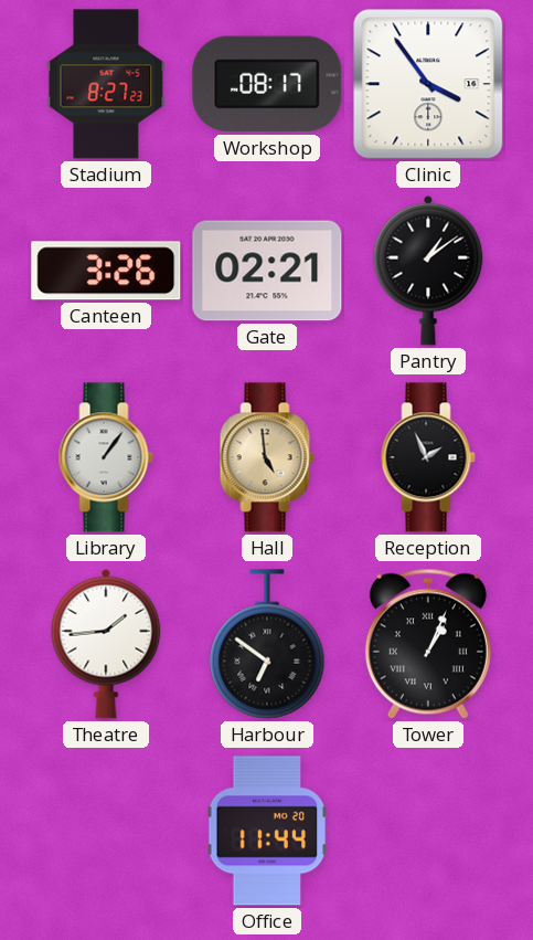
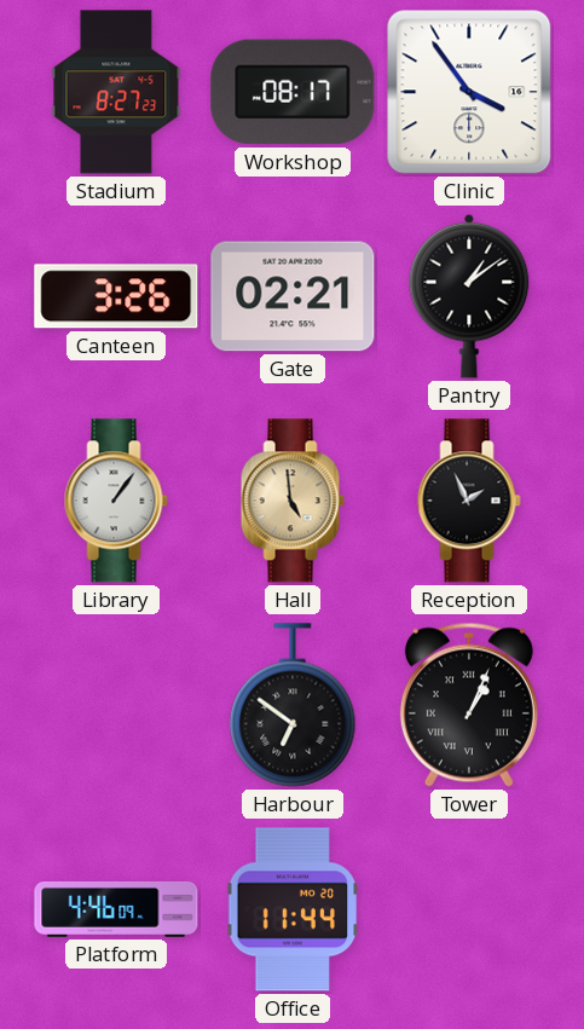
Theatre: 1:44 -> none
Platform: none -> 4:46
